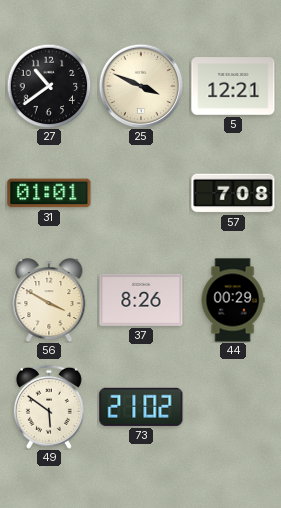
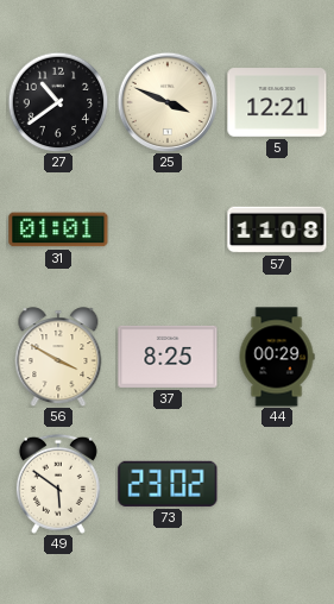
57: 7:08 -> 11:08
37: 8:26 -> 8:25
73: 21:02 -> 23:02
